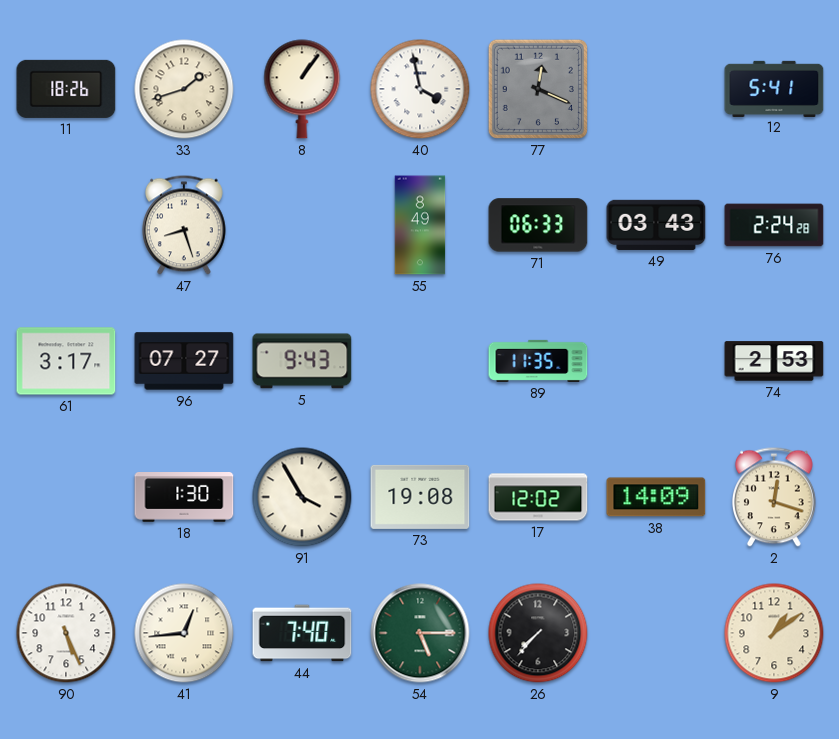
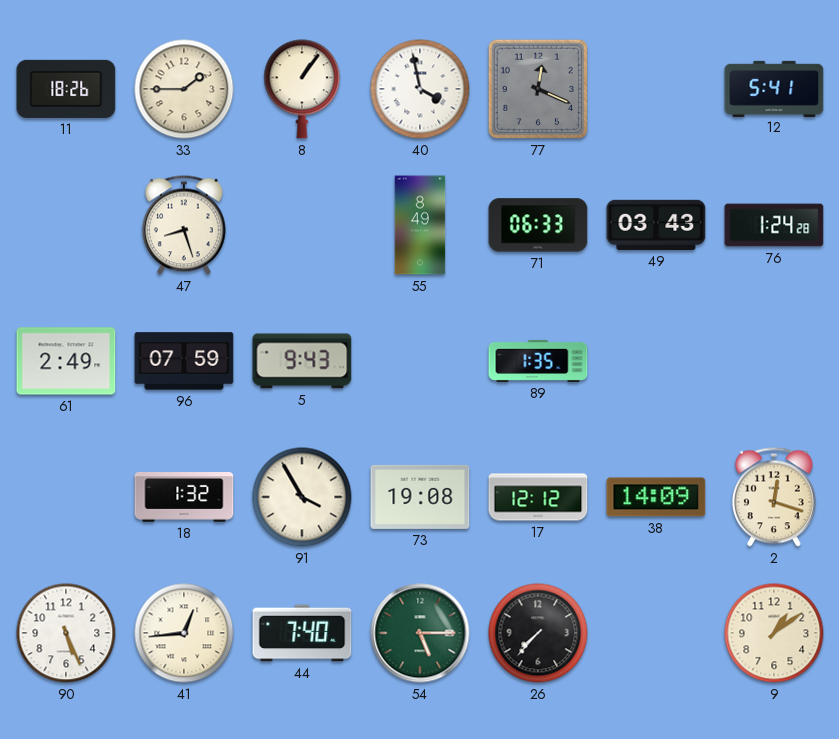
33: 1:42 -> 1:45
76: 2:24 -> 1:24
61: 3:17 -> 2:49
96: 07:27 -> 07:59
89: 11:35 -> 1:35
74: 2:53 -> none
18: 1:30 -> 1:32
17: 12:02 -> 12:12
